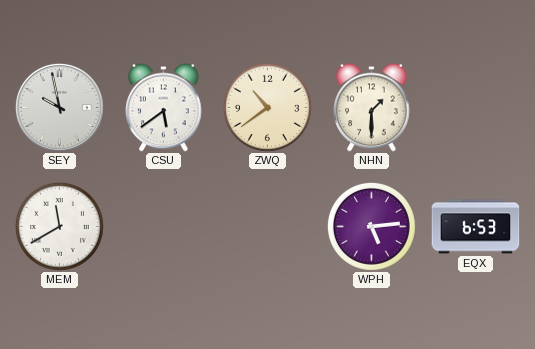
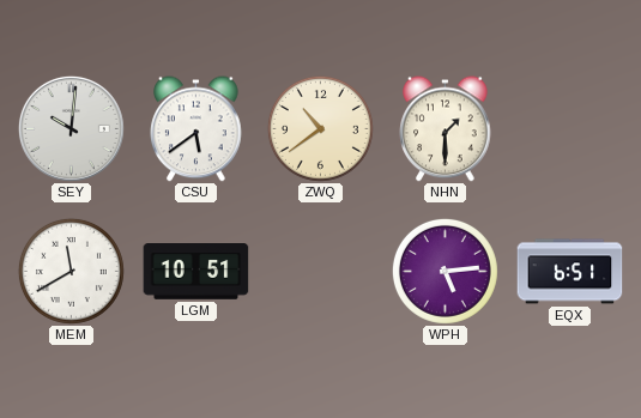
SEY: 9:58 -> 10:01
LGM: none -> 10:51
EQX: 6:53 -> 6:51
